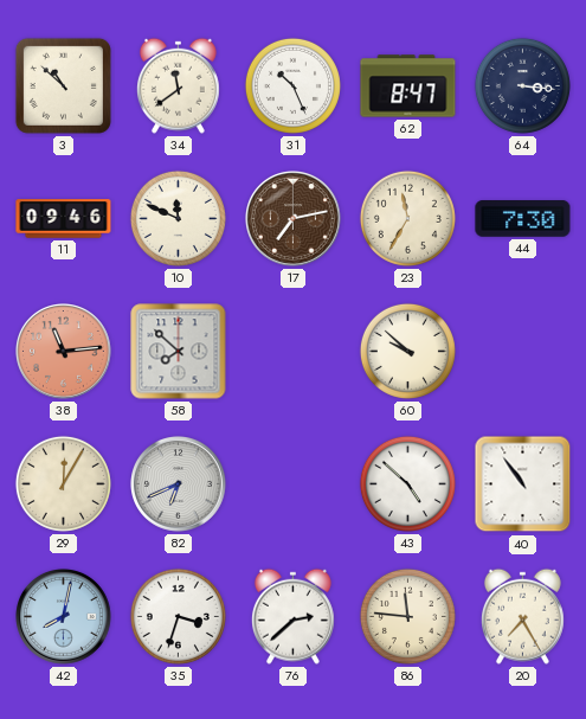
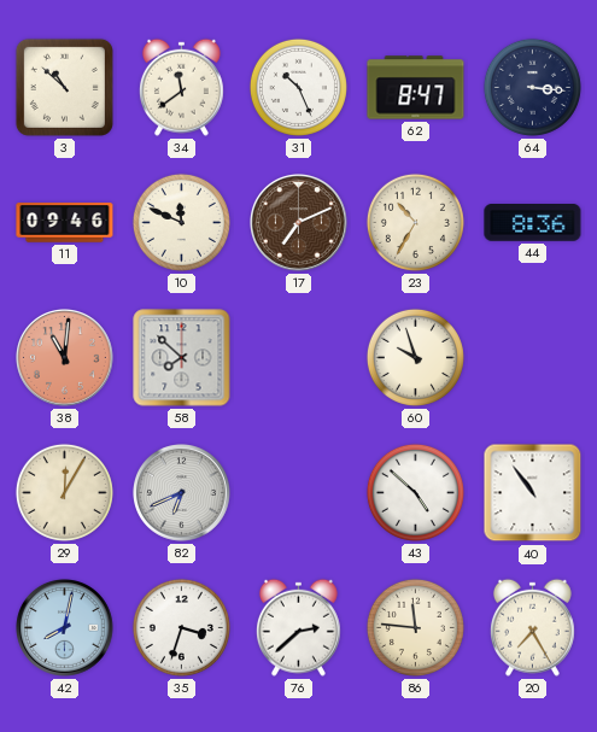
17: 7:13 -> 7:11
23: 11:35 -> 10:35
44: 7:30 -> 8:36
38: 11:14 -> 11:01
60: 9:52 -> 9:57
